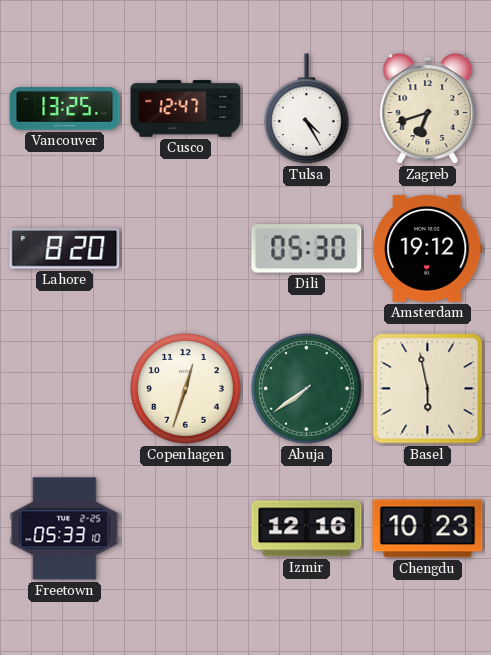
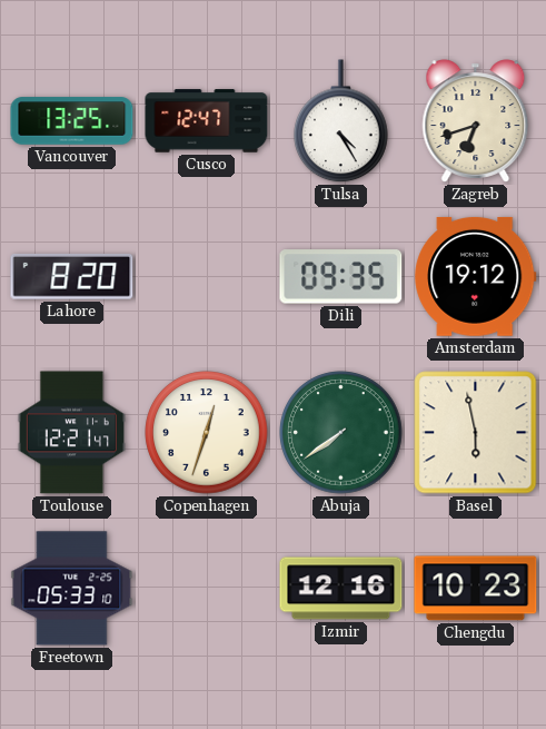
Dili: 05:30 -> 09:35
Toulouse: none -> 12:21
